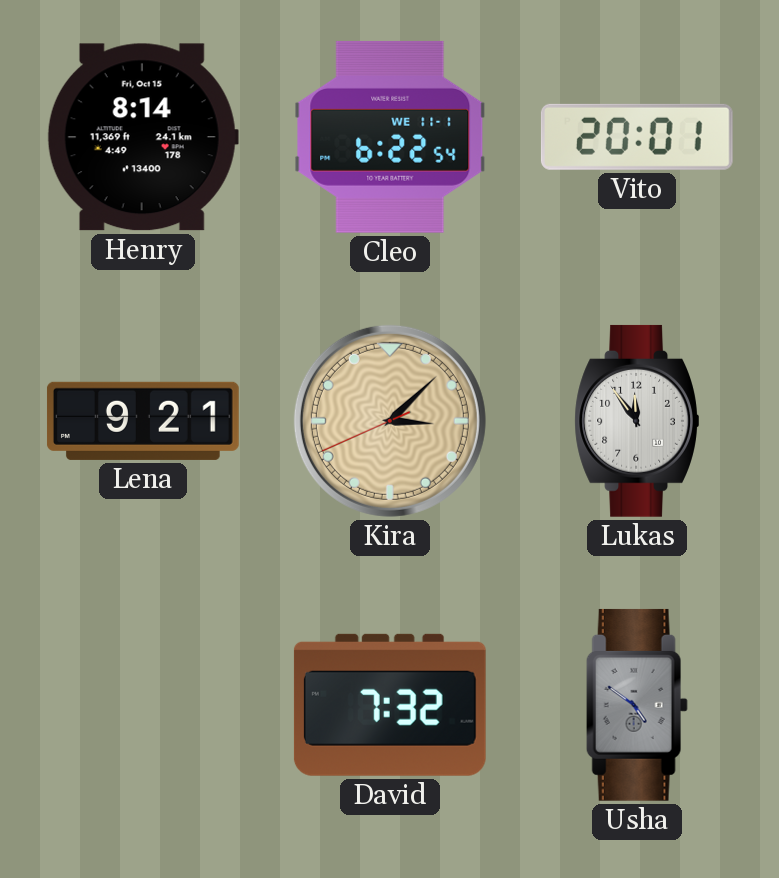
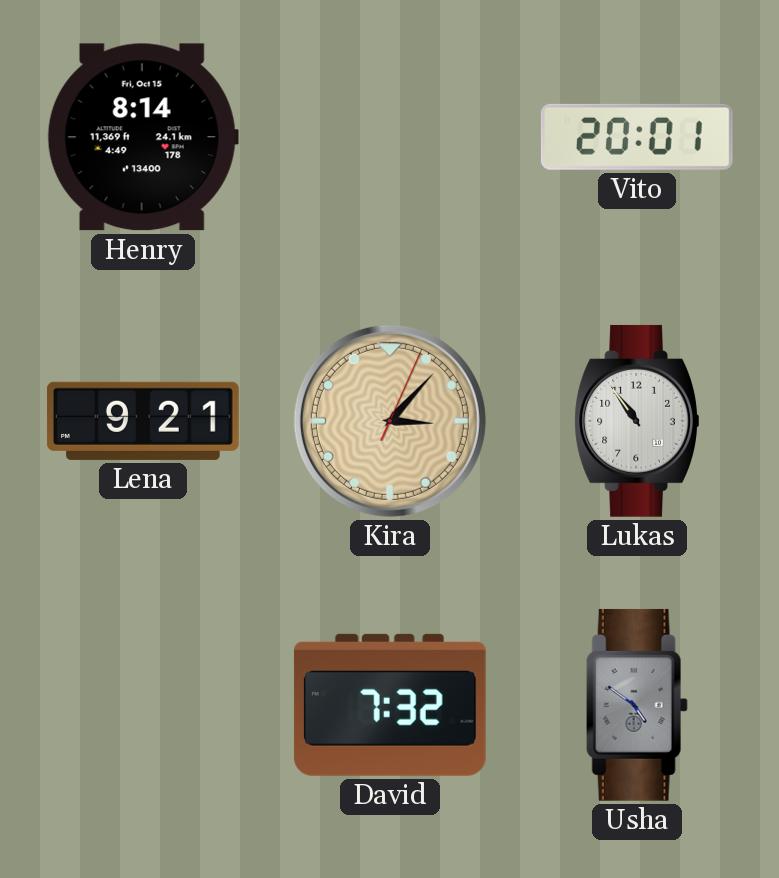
Cleo: 6:22 -> none
Kira: 3:07:41 -> 3:07:04
Lukas: 11:54 -> 10:54
